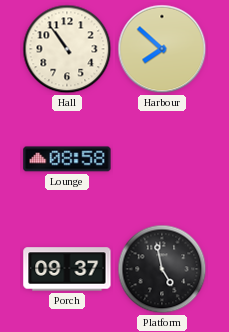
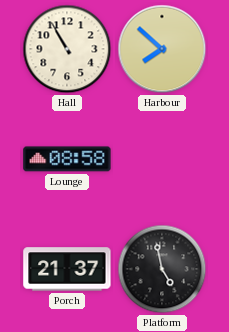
Hall: 10:54 -> 10:55
Porch: 09:37 -> 21:37
